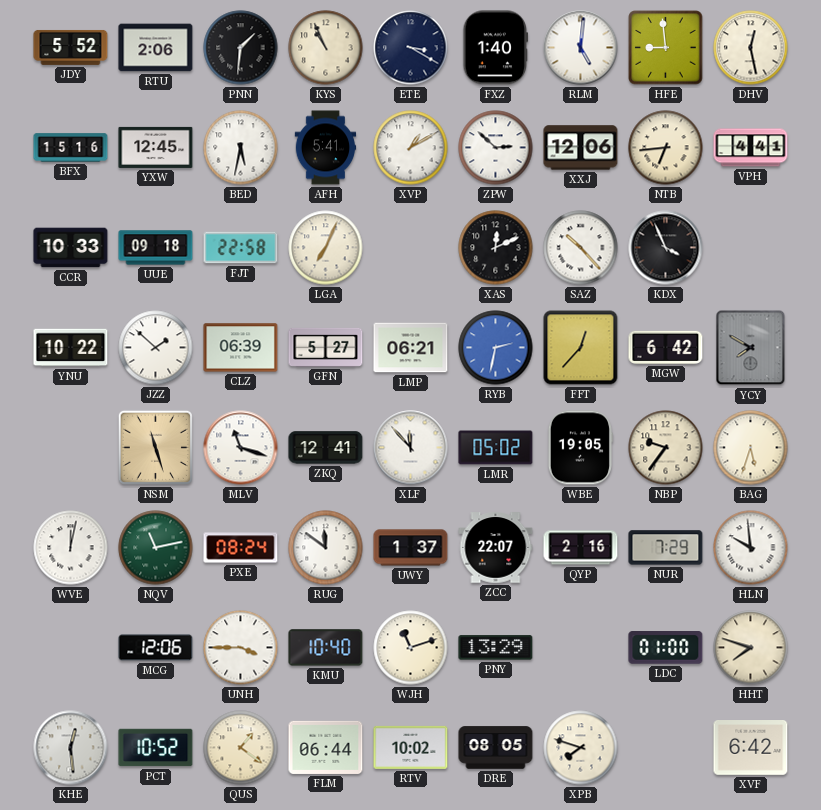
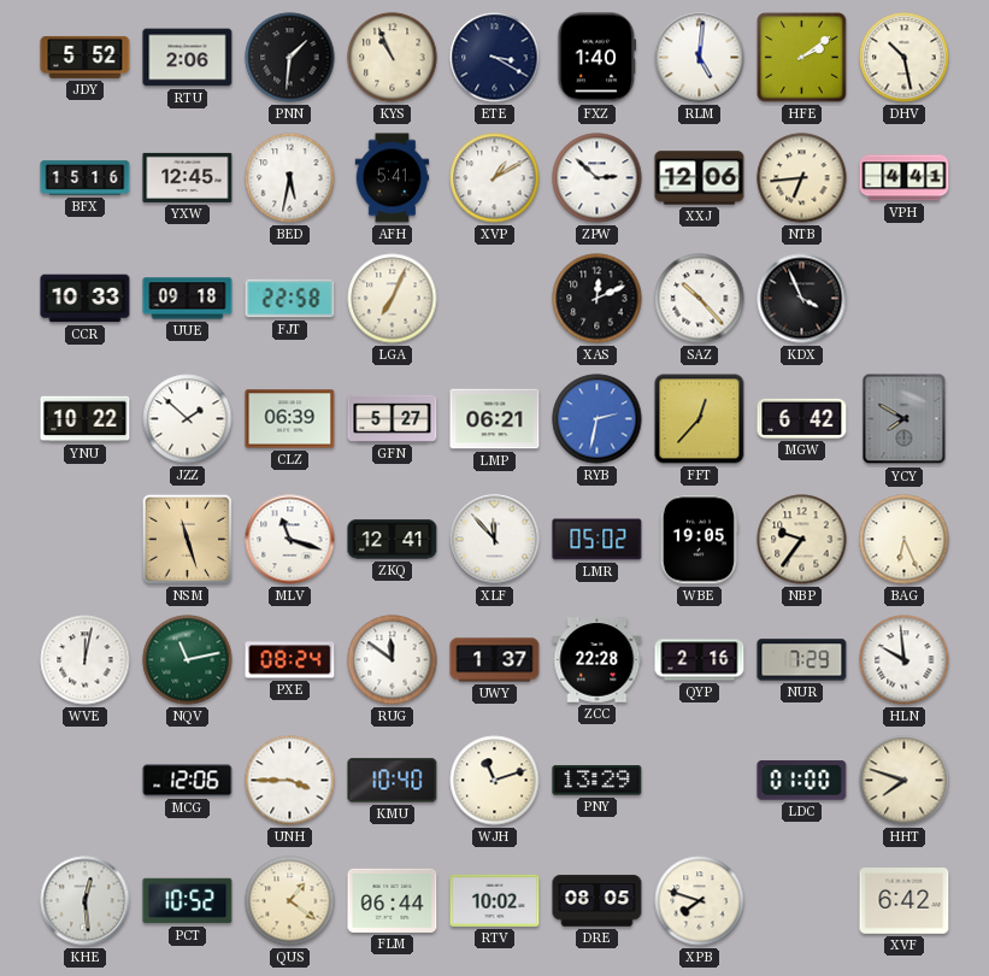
HFE: 8:59 -> 2:09
DHV: 12:28 -> 10:28
BAG: 5:33 -> 6:26
ZCC: 22:07 -> 22:28
